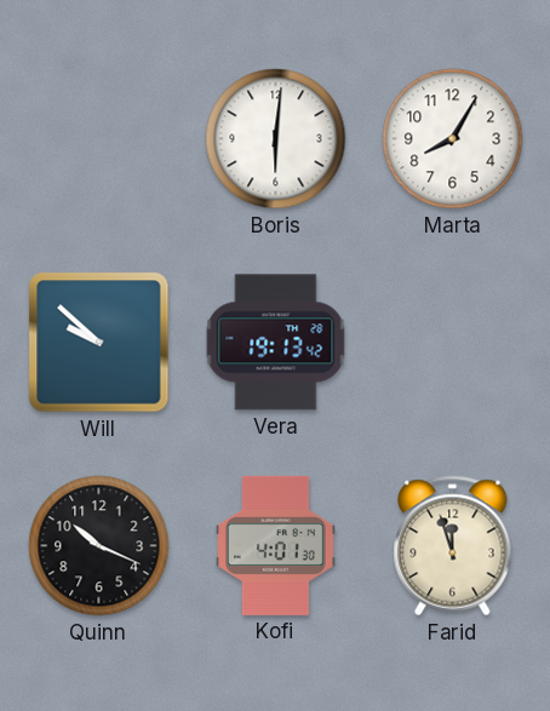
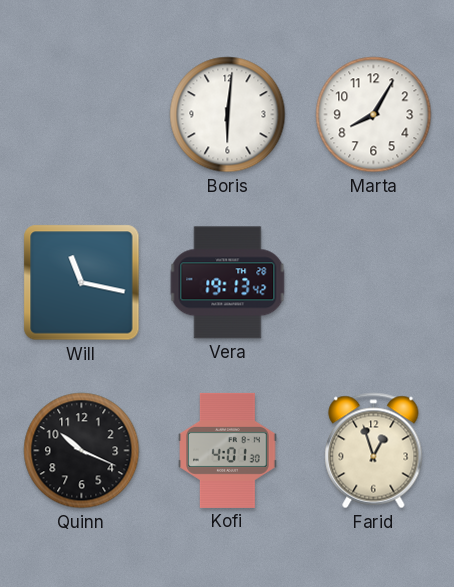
Will: 9:52 -> 11:17
Farid: 11:57 -> 12:57
